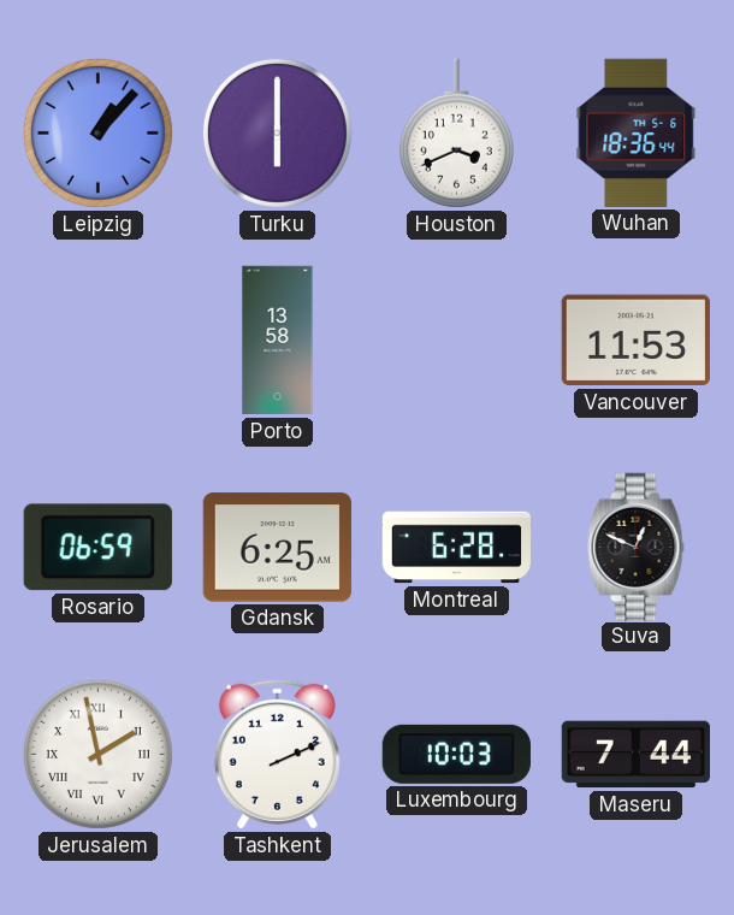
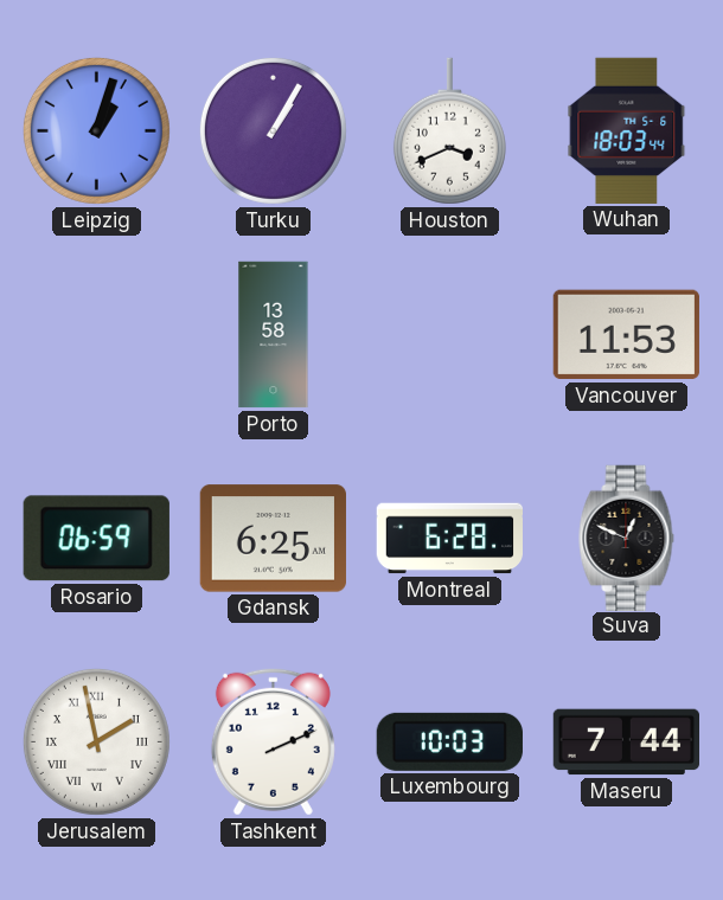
Leipzig: 1:07 -> 1:03
Turku: 6:00 -> 1:05
Wuhan: 18:36 -> 18:03
